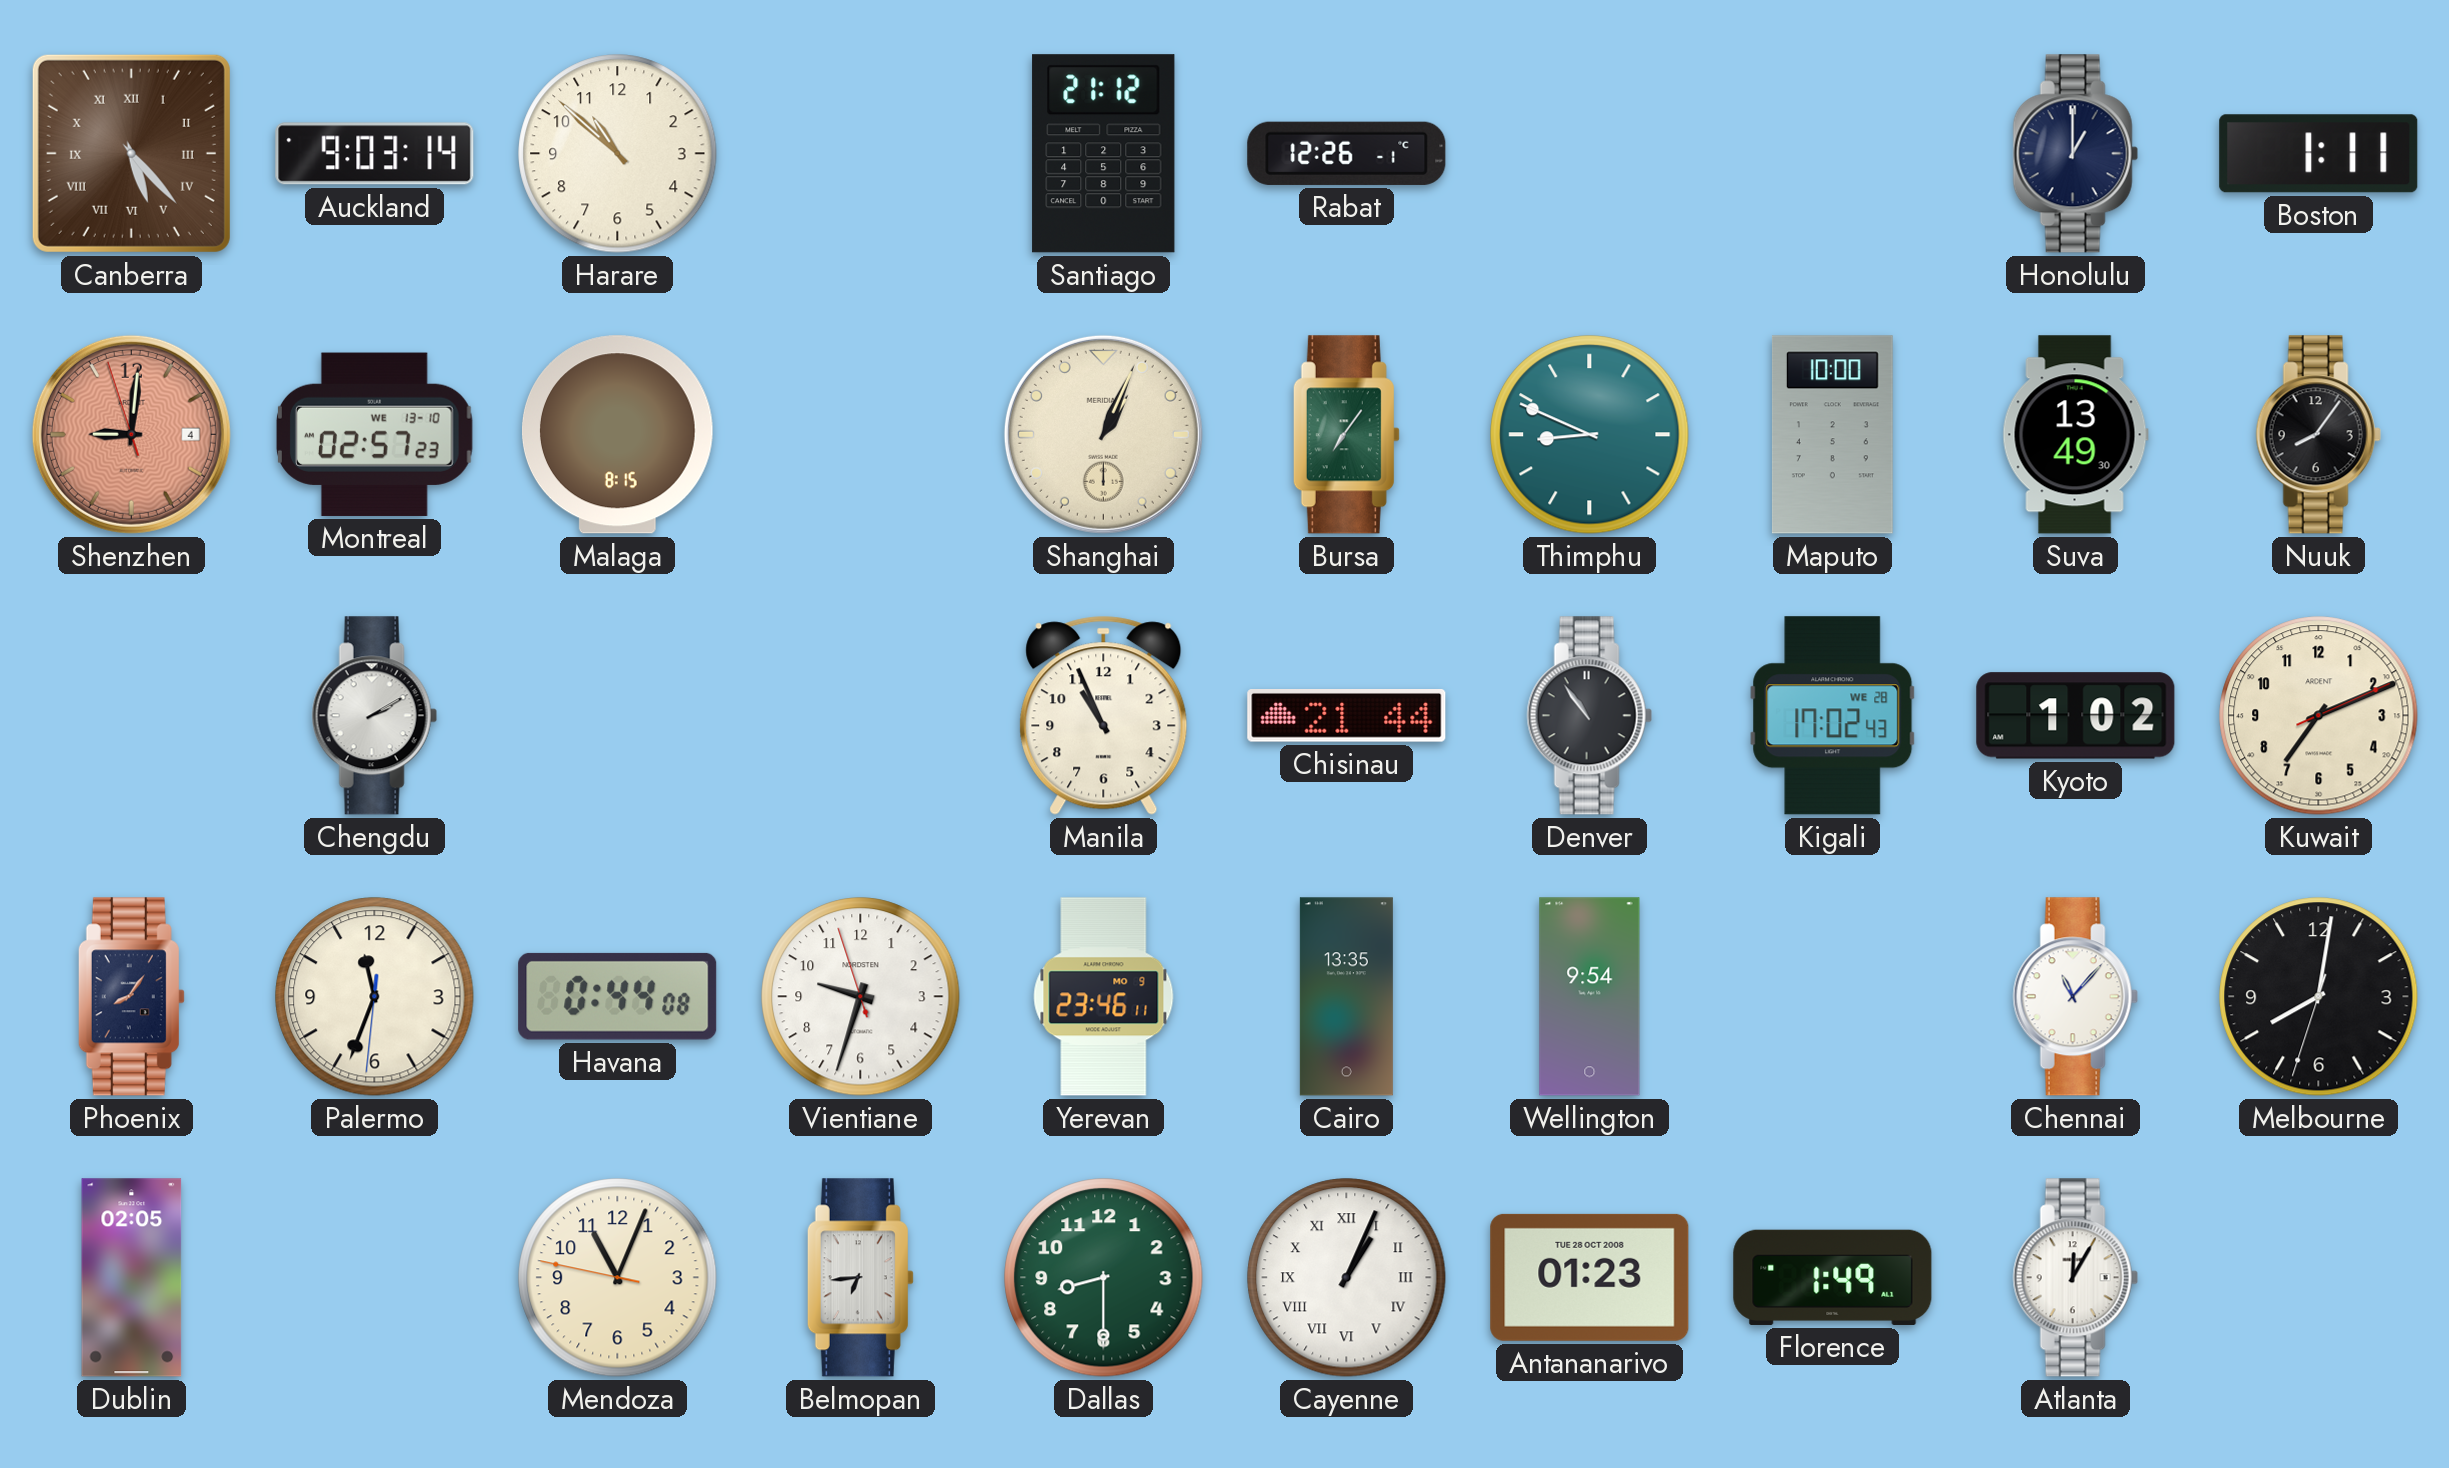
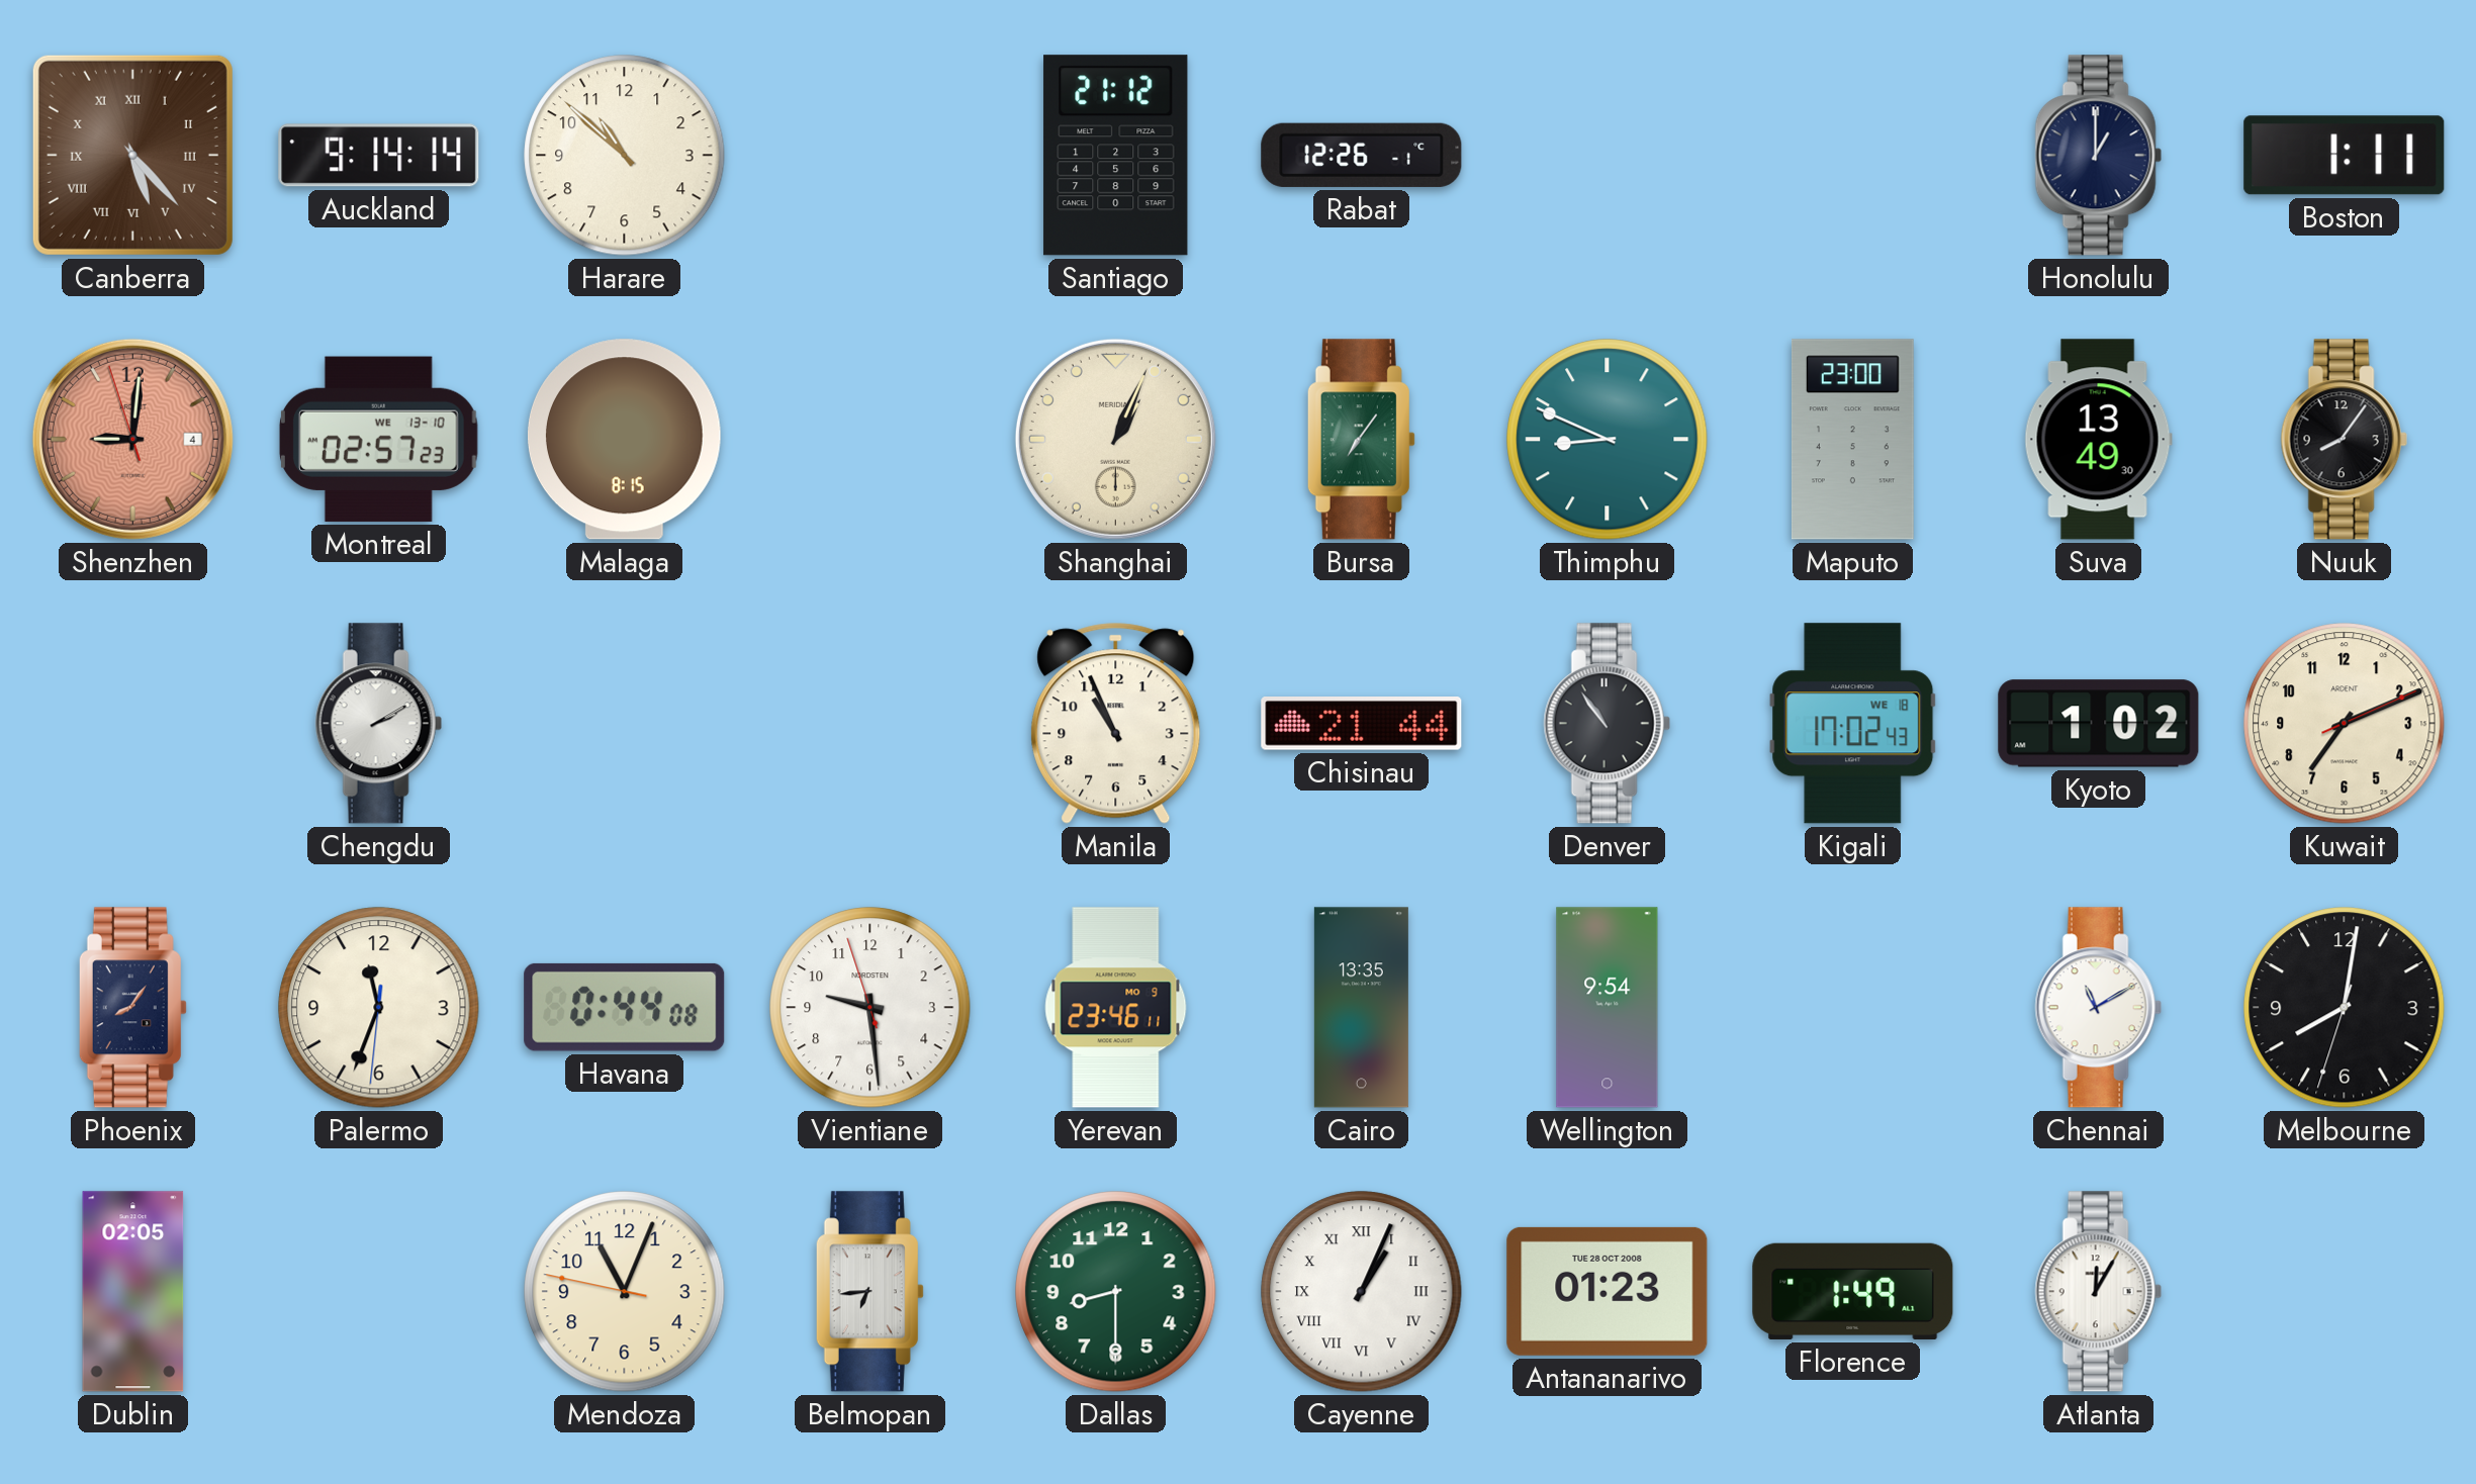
Auckland: 9:03 -> 9:14
Maputo: 10:00 -> 23:00
Kigali date: WE 28 -> WE 18
Vientiane: 9:32 -> 9:28
Chennai: 11:07 -> 11:10
